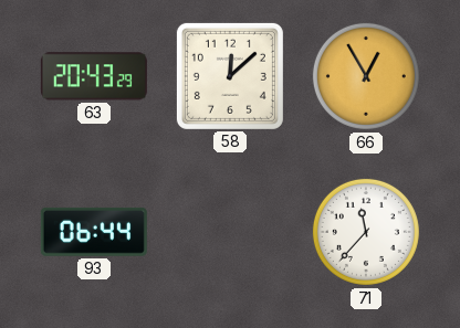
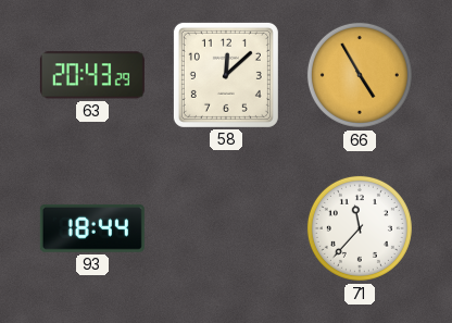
66: 12:55 -> 4:55
93: 06:44 -> 18:44
